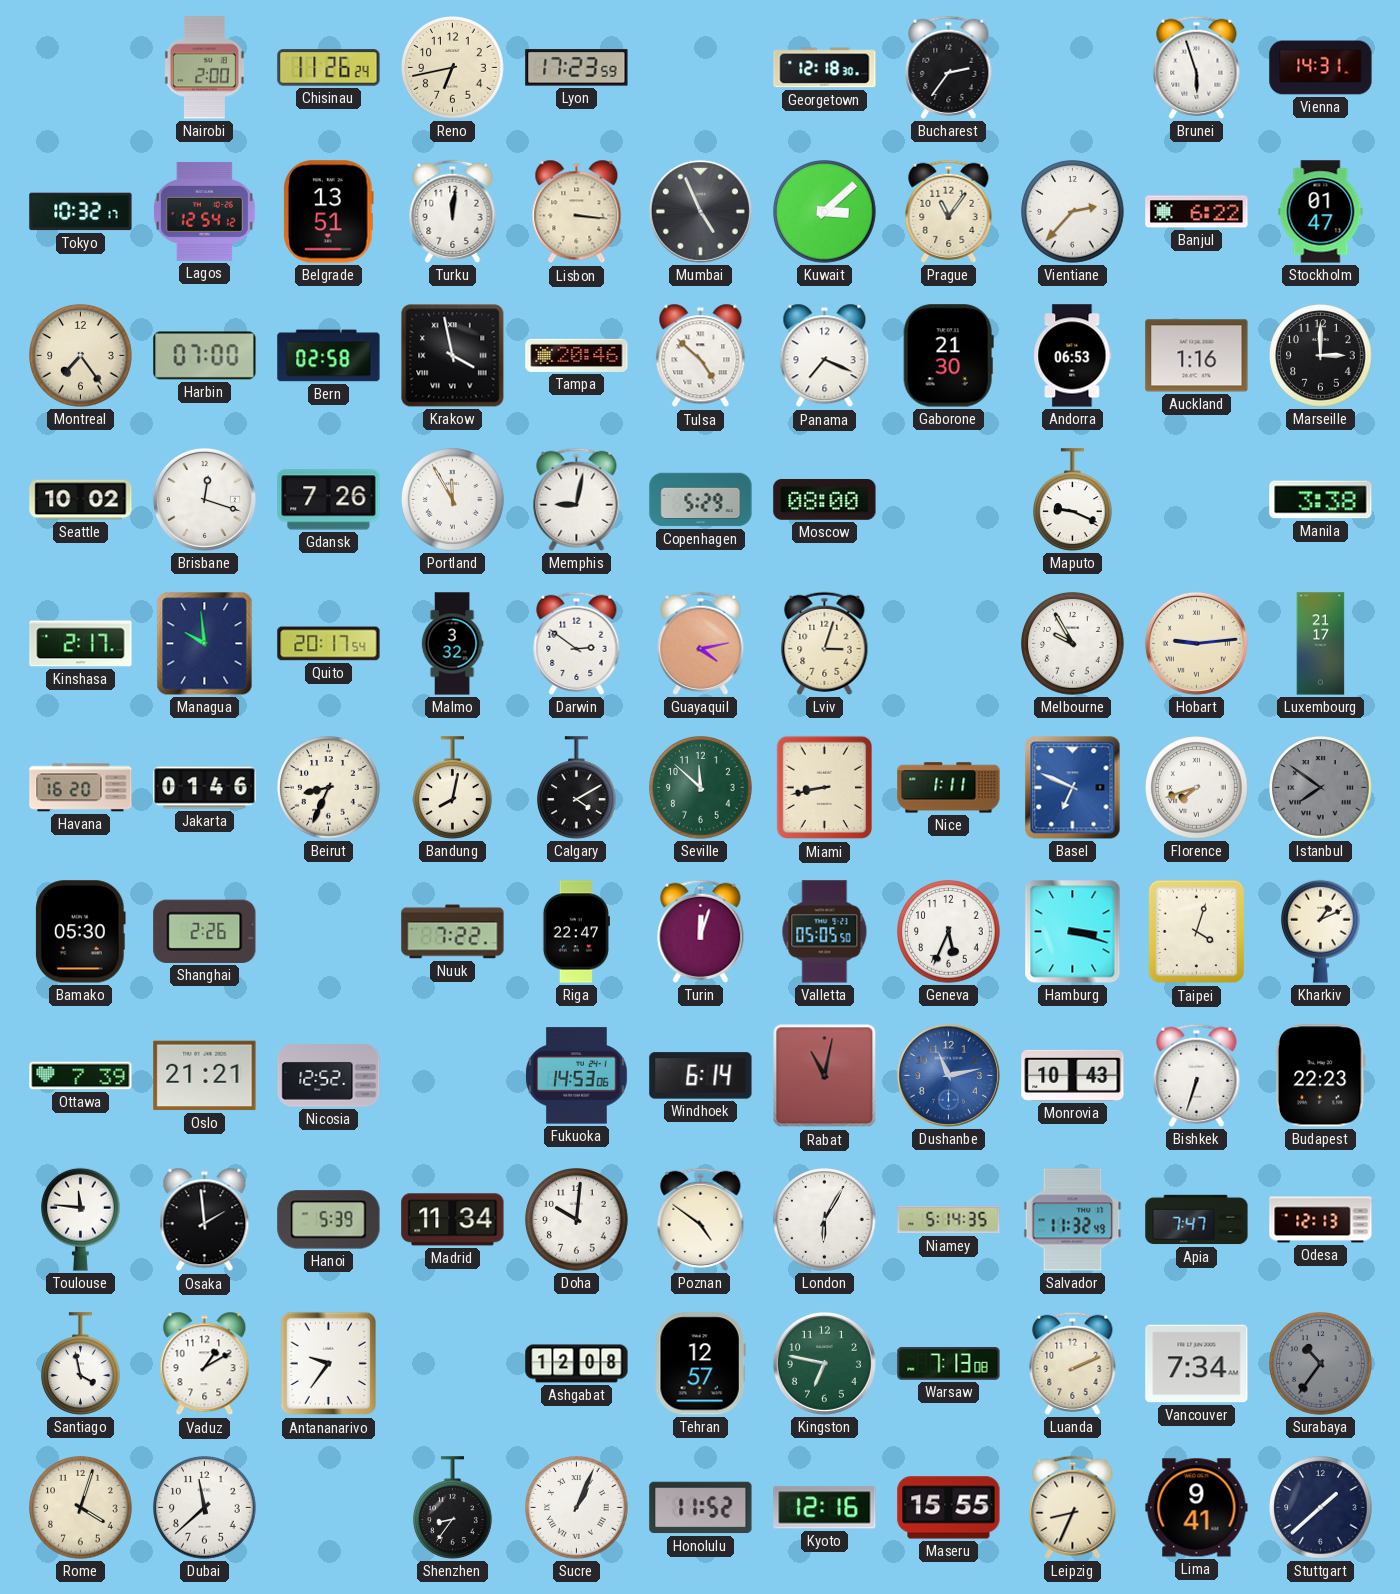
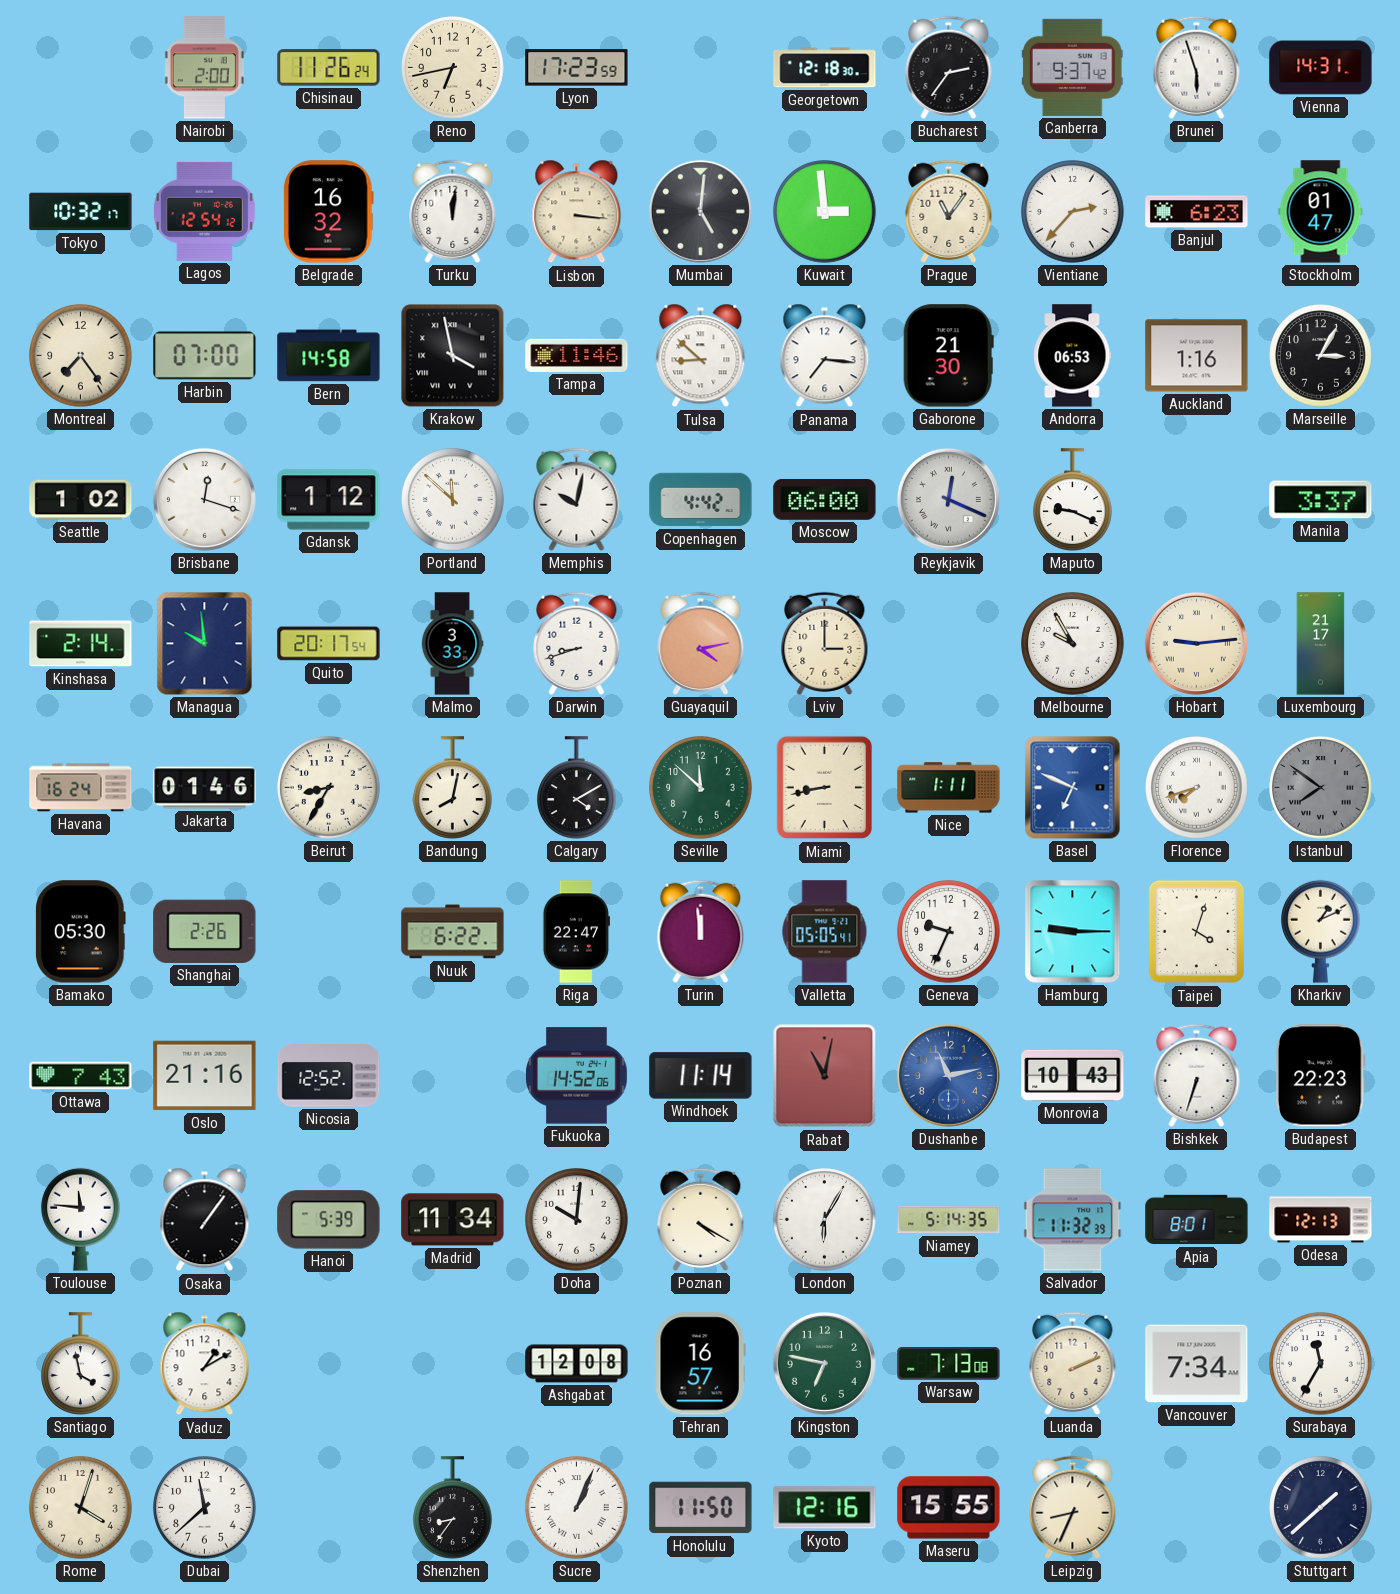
Canberra: none -> 9:37
Belgrade: 13:51 -> 16:32
Mumbai: 4:56 -> 5:01
Kuwait: 3:08 -> 2:59
Banjul: 6:22 -> 6:23
Bern: 02:58 -> 14:58
Tampa: 20:46 -> 11:46
Tulsa: 4:52 -> 8:52
Panama: 7:19 -> 7:16
Marseille: 3:00 -> 3:05
Seattle: 10:02 -> 1:02
Gdansk: 7:26 -> 1:12
Portland: 11:55 -> 11:52
Memphis: 9:02 -> 10:02
Copenhagen: 5:29 -> 4:42
Moscow: 08:00 -> 06:00
Reykjavik: none -> 12:19
Manila: 3:38 -> 3:37
Kinshasa: 2:17 -> 2:14
Malmo: 3:32 -> 3:33
Darwin: 2:51 -> 8:42
Lviv: 3:03 -> 3:00
Havana: 16:20 -> 16:24
Beirut: 8:34 -> 8:35
Nuuk: 7:22 -> 6:22
Turin: 12:03 -> 11:59
Valletta: 05:05:50 -> 05:05:41
Geneva: 5:34 -> 9:34
Hamburg: 3:18 -> 9:15
Ottawa: 7:39 -> 7:43
Oslo: 21:21 -> 21:16
Fukuoka: 14:53 -> 14:52
Windhoek: 6:14 -> 11:14
Osaka: 1:59 -> 1:06
Poznan: 4:51 -> 4:20
Salvador: 11:32:49 -> 11:32:39
Apia: 7:47 -> 8:01
Antananarivo: 9:36 -> none
Tehran: 12:57 -> 16:57
Surabaya: 10:36 -> 11:35
Surabaya dial: grey -> white
Honolulu: 11:52 -> 11:50
Lima: 9:41 -> none
